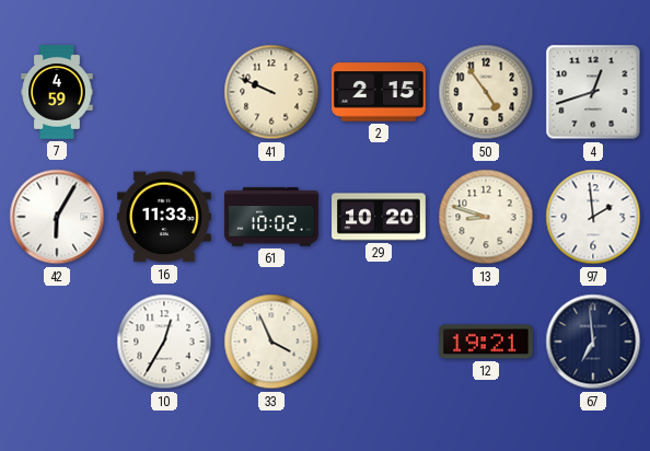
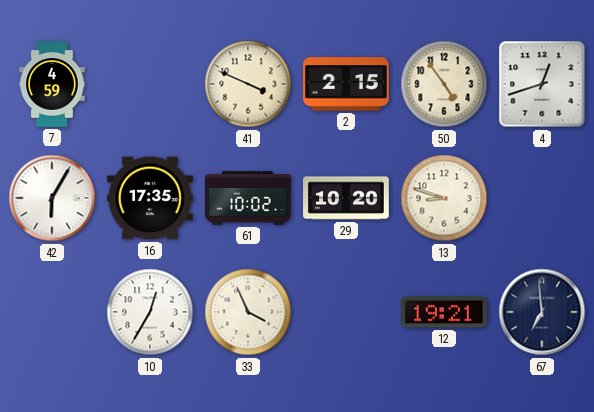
41: 9:49 -> 3:49
16: 11:33 -> 17:35
97: 1:59 -> none
